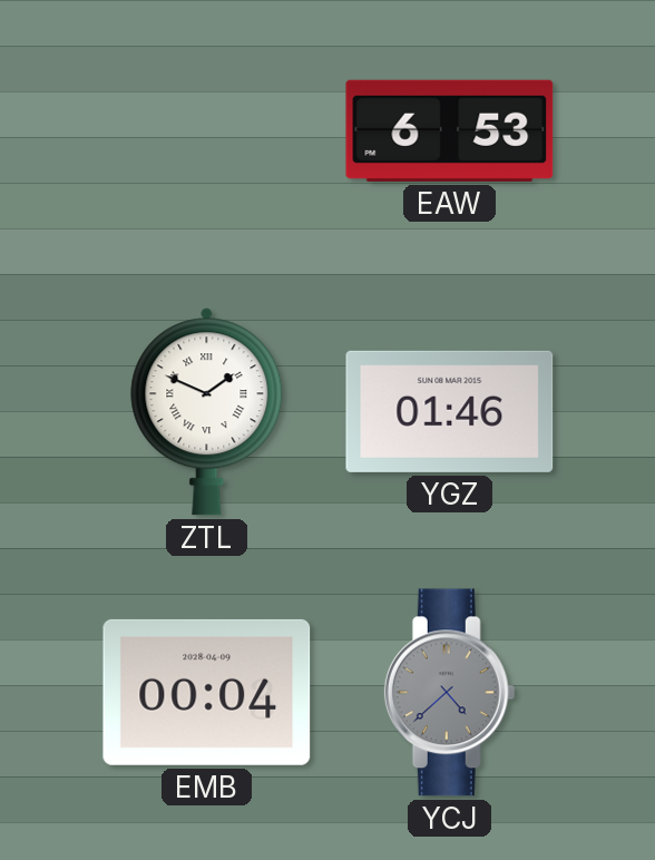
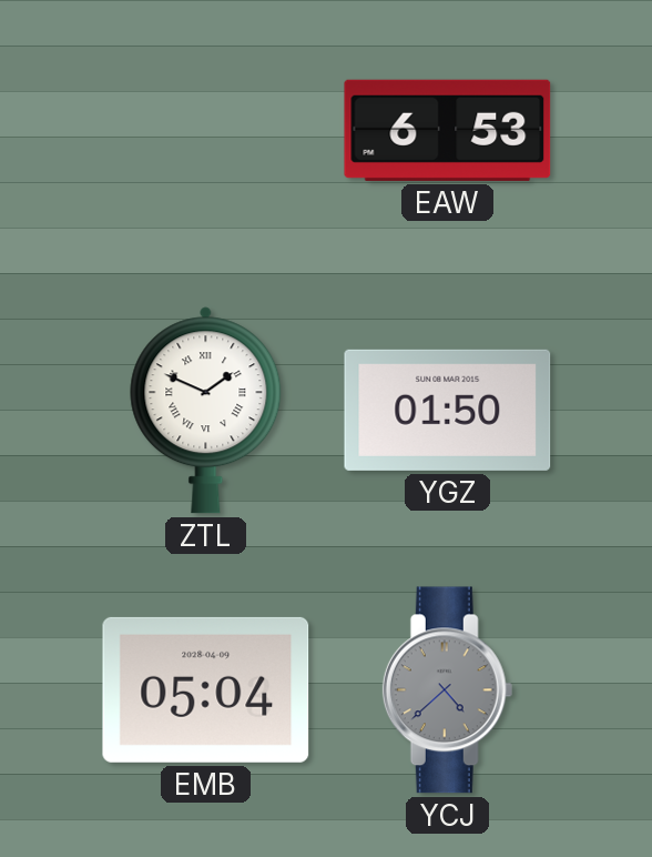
YGZ: 01:46 -> 01:50
EMB: 00:04 -> 05:04
